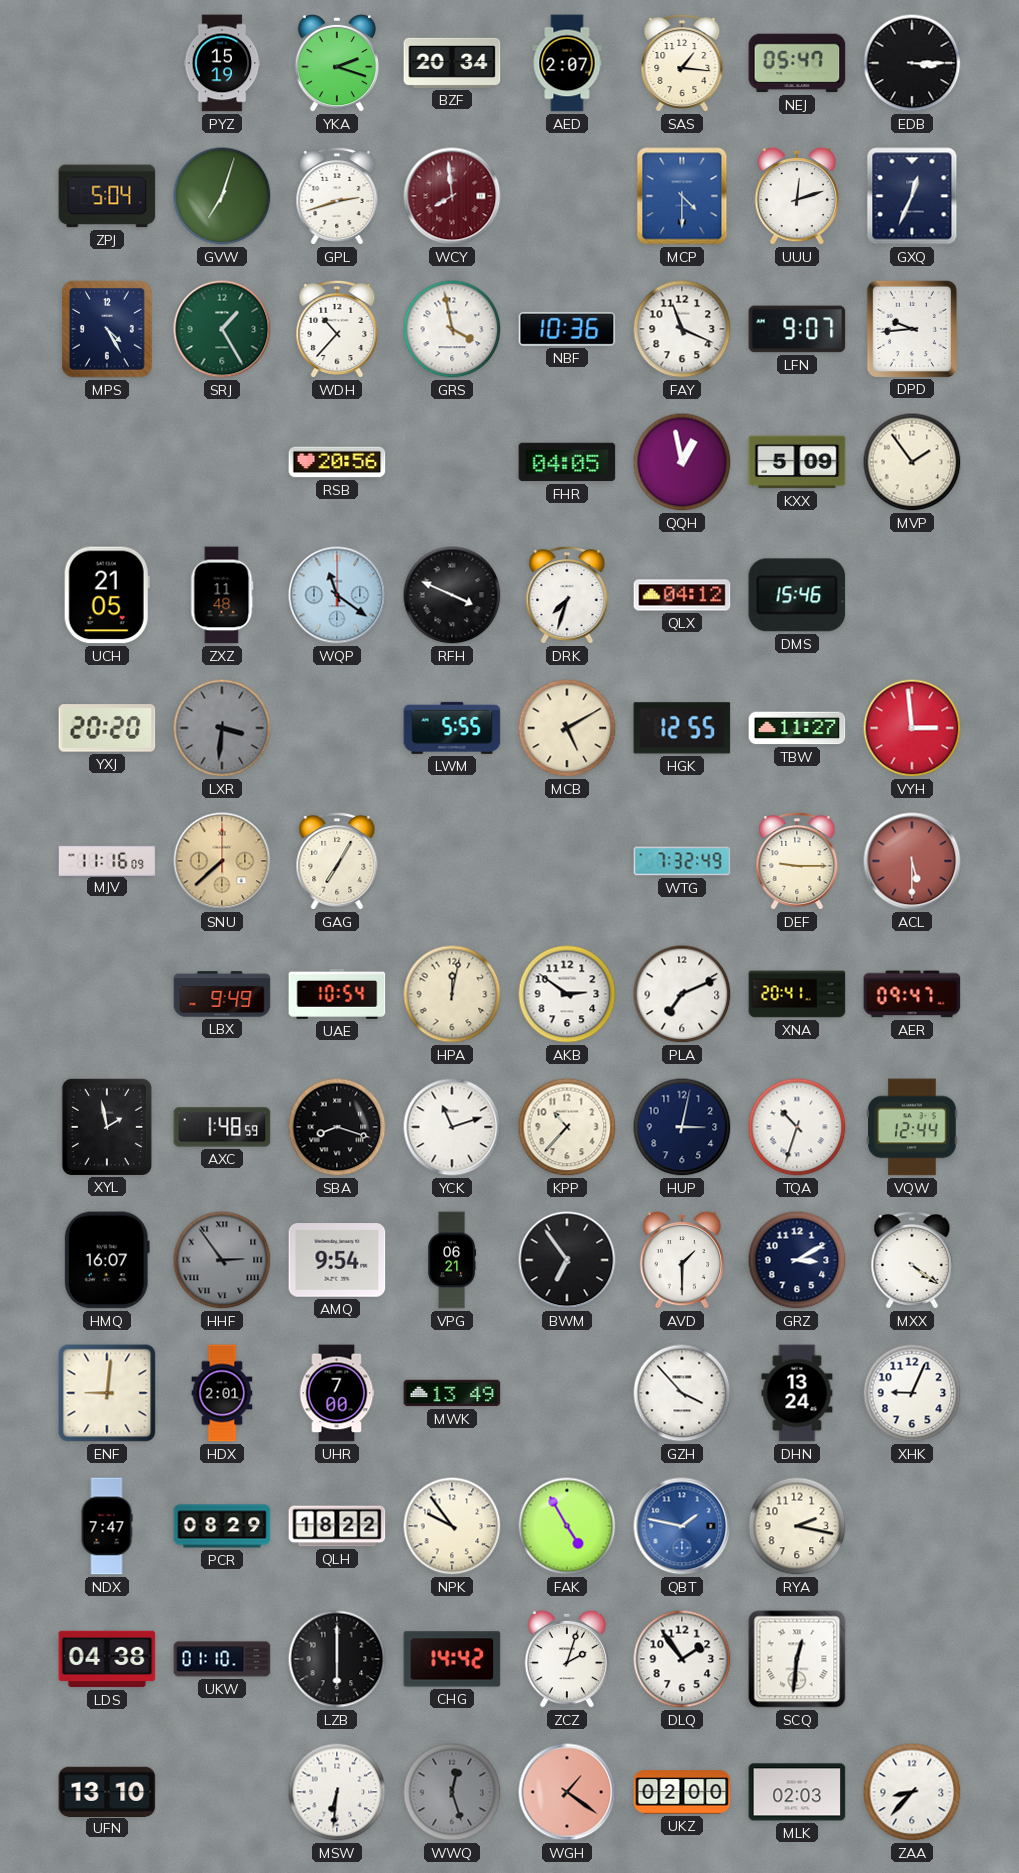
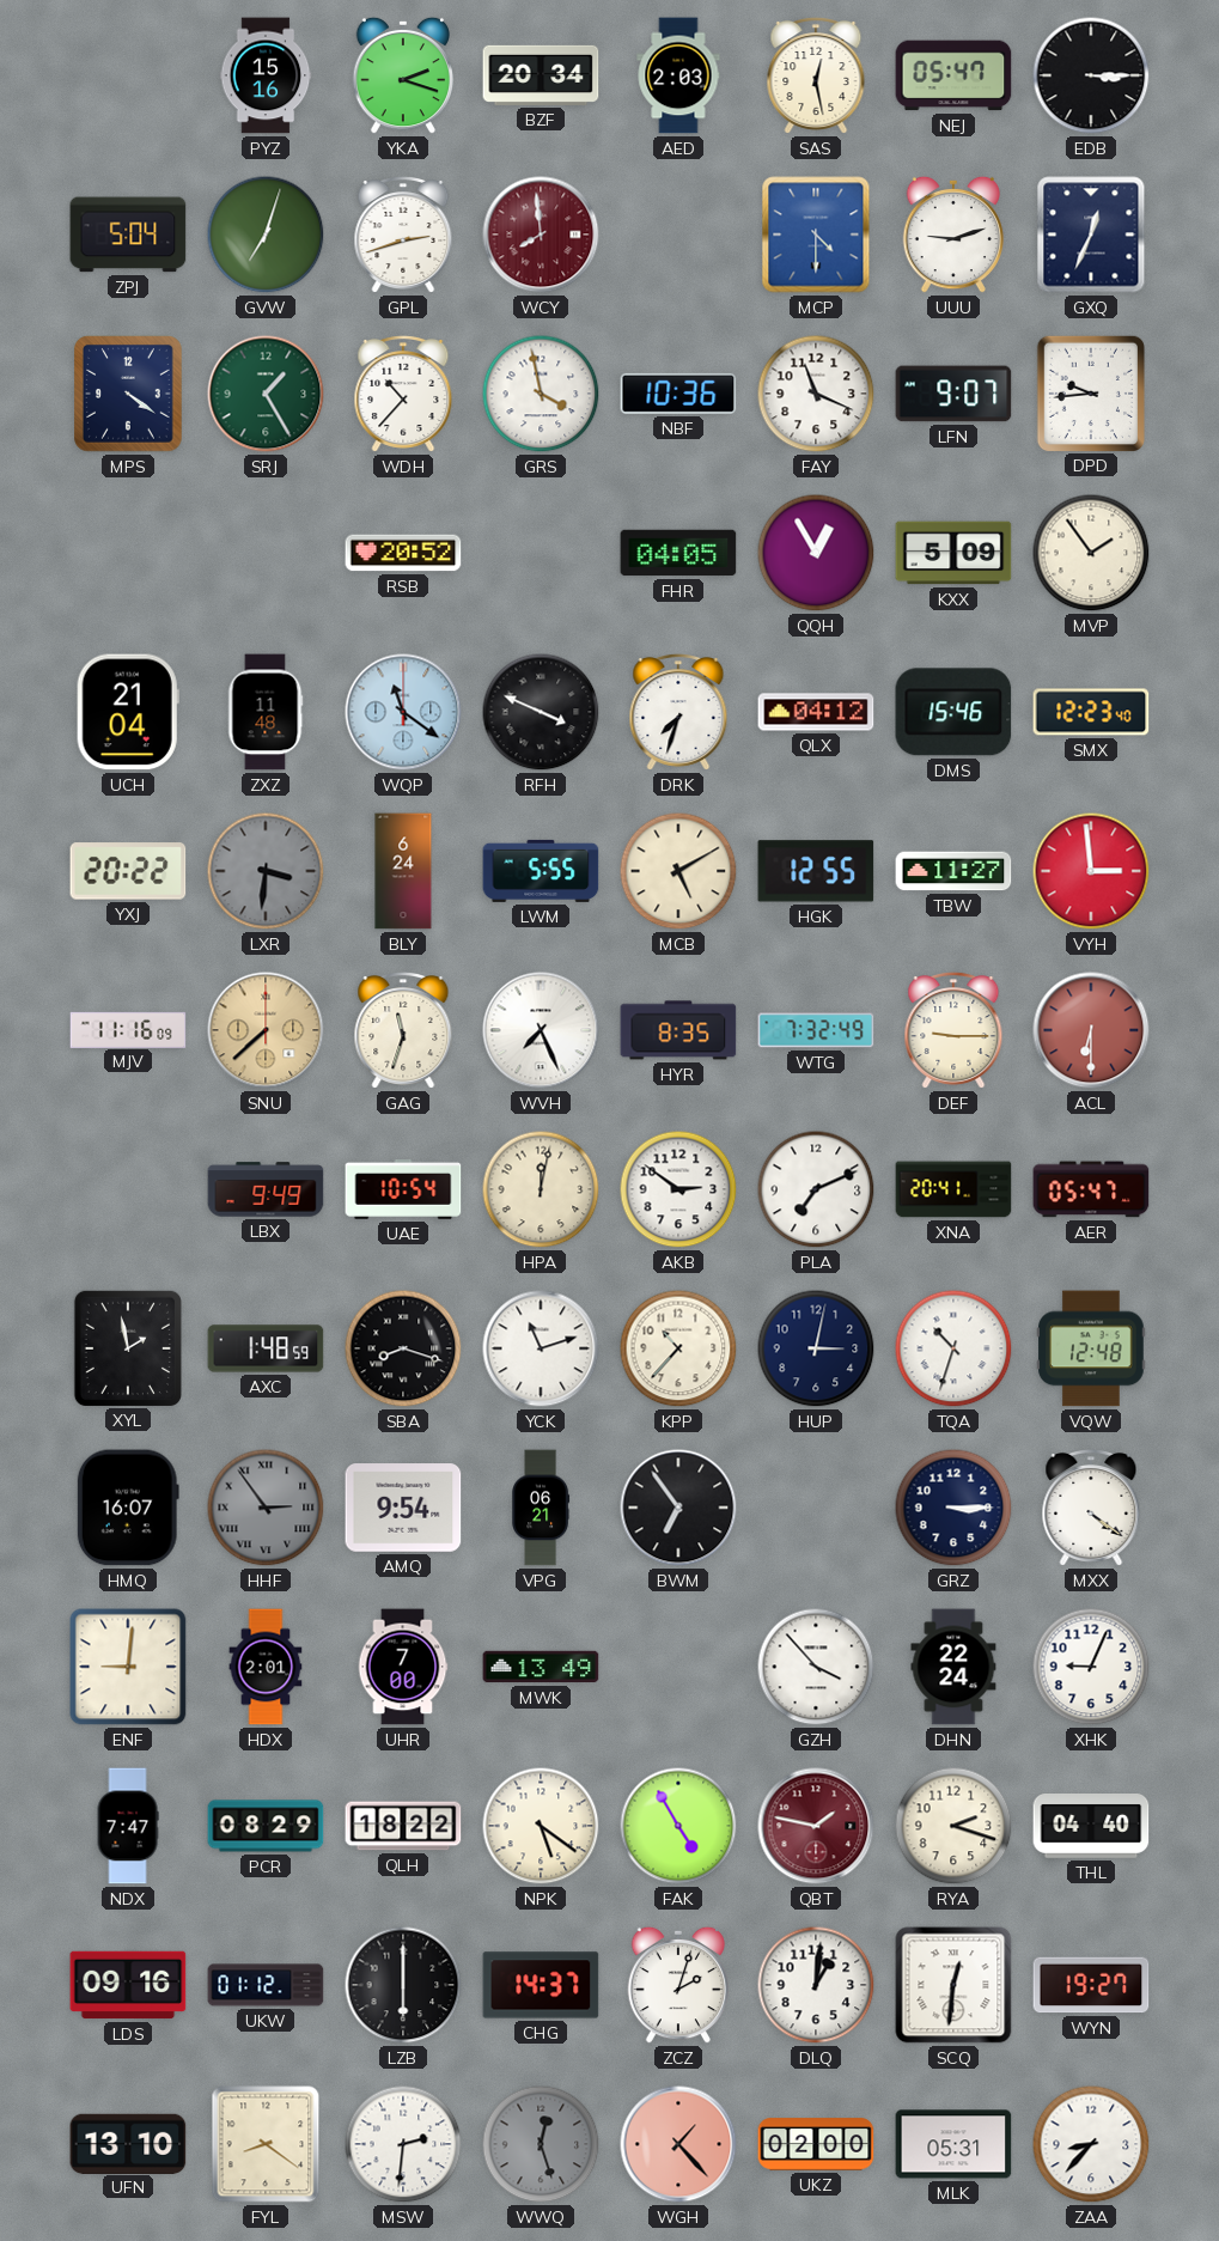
PYZ: 15:19 -> 15:16
AED: 2:07 -> 2:03
SAS: 1:16 -> 12:28
UUU: 12:12 -> 9:12
MPS: 4:25 -> 4:21
RSB: 20:56 -> 20:52
QQH: 12:58 -> 12:55
UCH: 21:05 -> 21:04
SMX: none -> 12:23
YXJ: 20:20 -> 20:22
BLY: none -> 6:24
GAG: 7:05 -> 11:33
WVH: none -> 7:26
HYR: none -> 8:35
ACL: 5:30 -> 6:30
AER: 09:47 -> 05:47
VQW: 12:44 -> 12:48
AVD: 1:30 -> none
GRZ: 3:10 -> 3:15
DHN: 13:24 -> 22:24
NPK: 9:54 -> 5:21
QBT dial: blue -> burgundy
RYA: 2:17 -> 2:18
THL: none -> 04:40
LDS: 04:38 -> 09:16
UKW: 01:10 -> 01:12
CHG: 14:42 -> 14:37
DLQ: 1:54 -> 1:01
WYN: none -> 19:27
FYL: none -> 8:21
MSW: 6:31 -> 2:31
WGH: 1:21 -> 1:23
MLK: 02:03 -> 05:31
